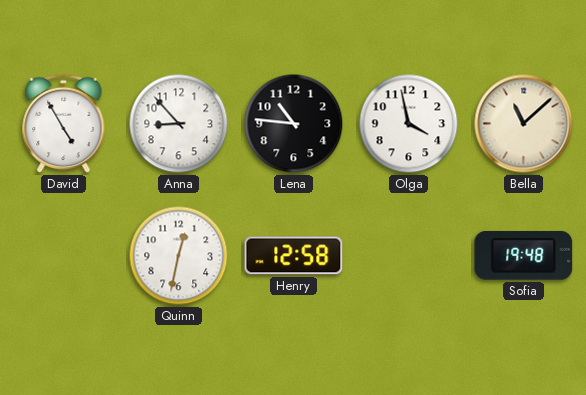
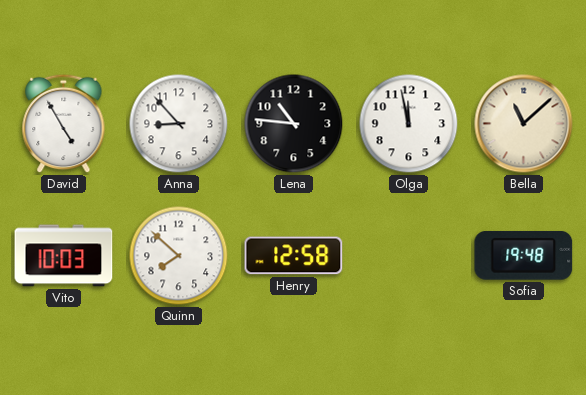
Olga: 3:58 -> 11:58
Vito: none -> 10:03
Quinn: 12:32 -> 7:52
